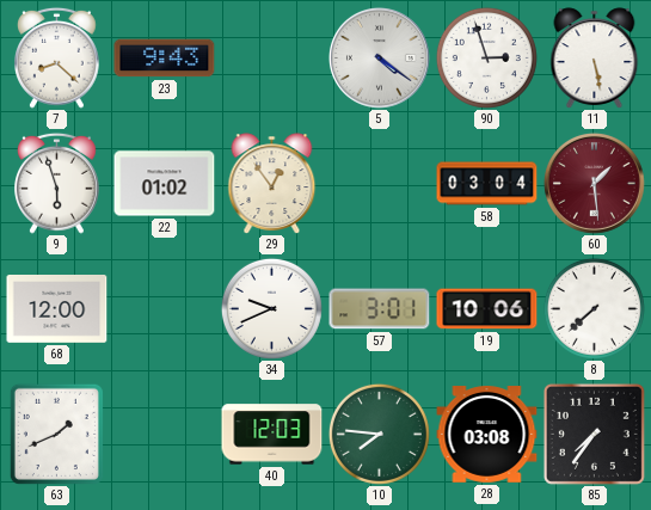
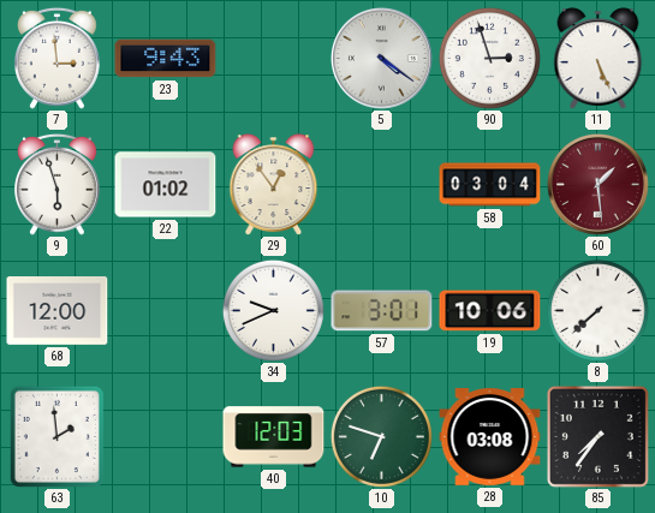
7: 8:22 -> 2:59
11: 5:28 -> 5:26
63: 1:41 -> 1:59
10: 7:46 -> 6:48
